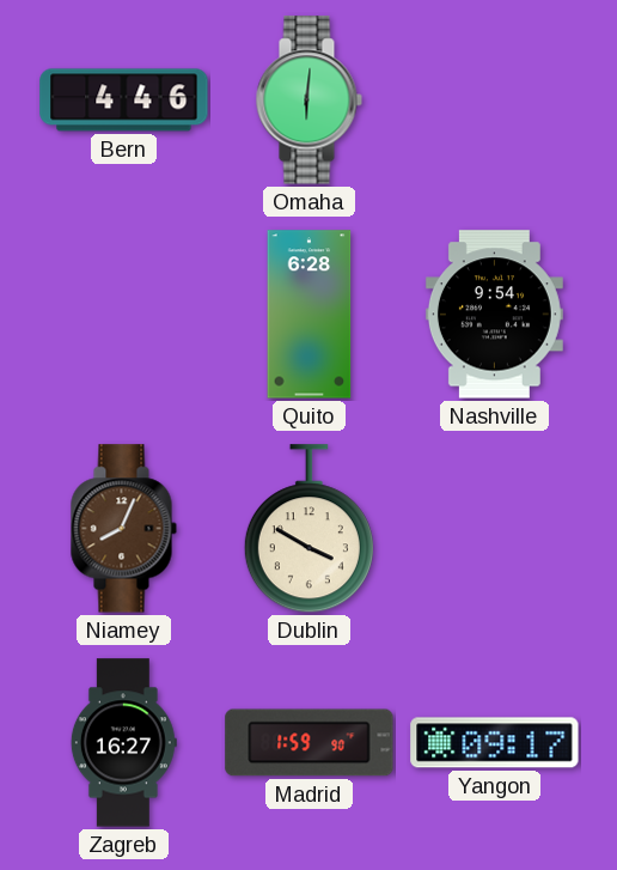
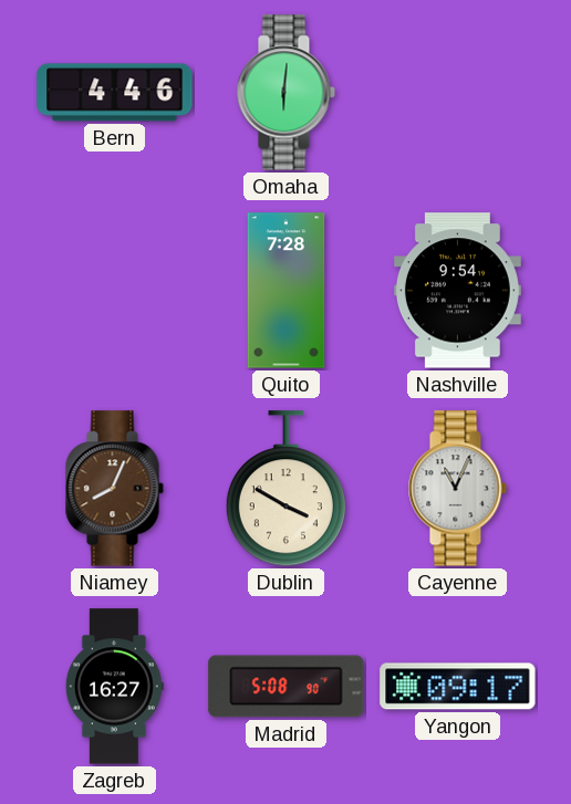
Quito: 6:28 -> 7:28
Cayenne: none -> 11:04
Madrid: 1:59 -> 5:08
